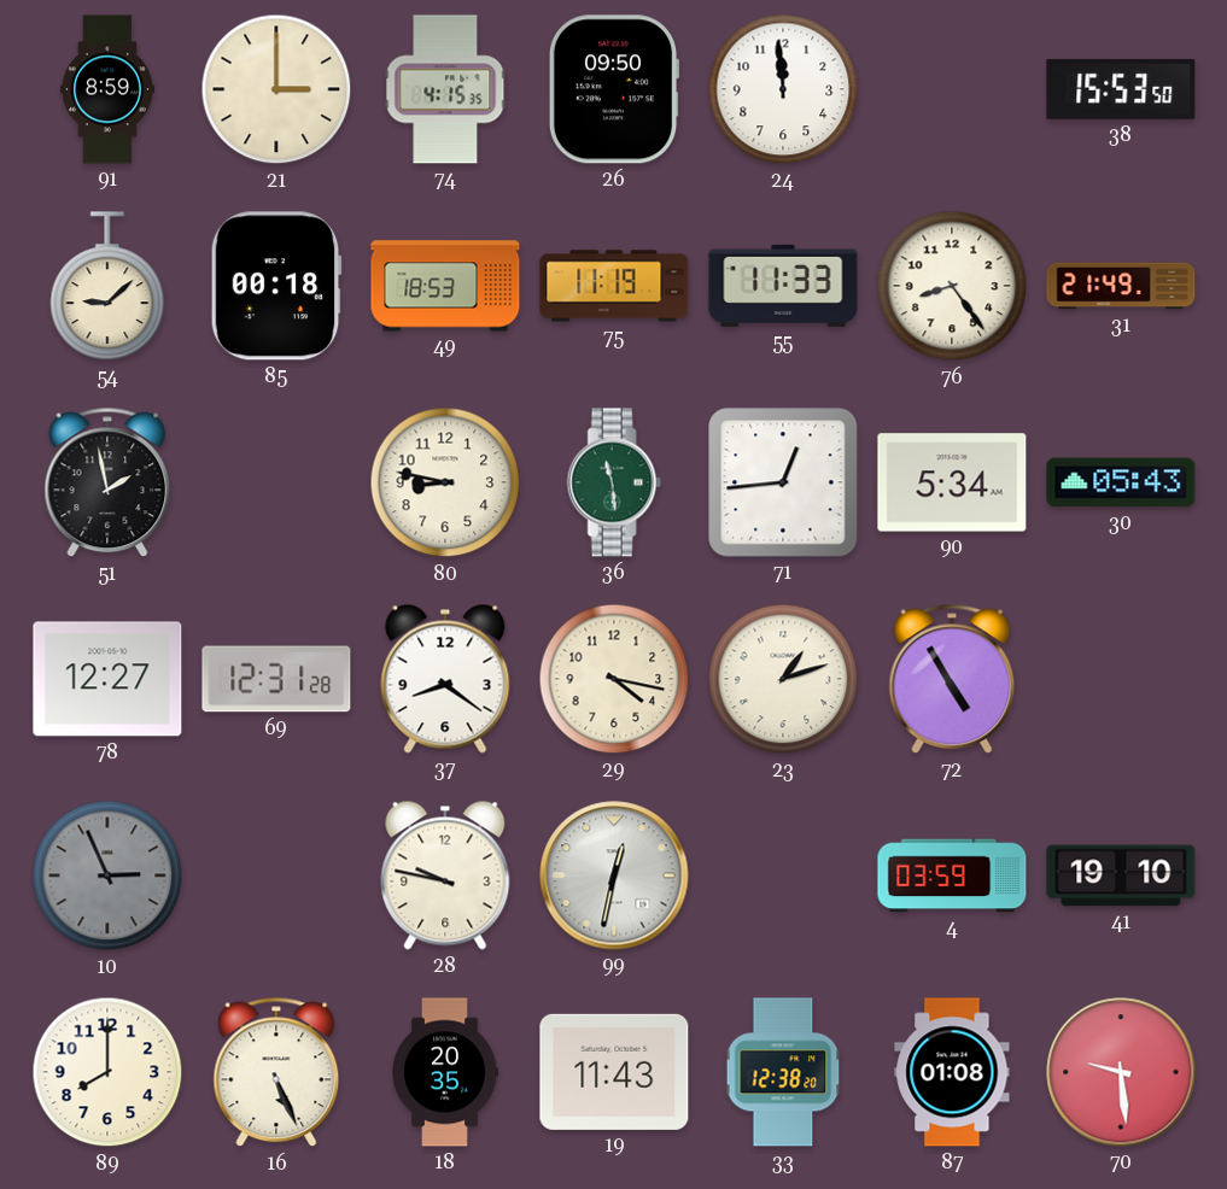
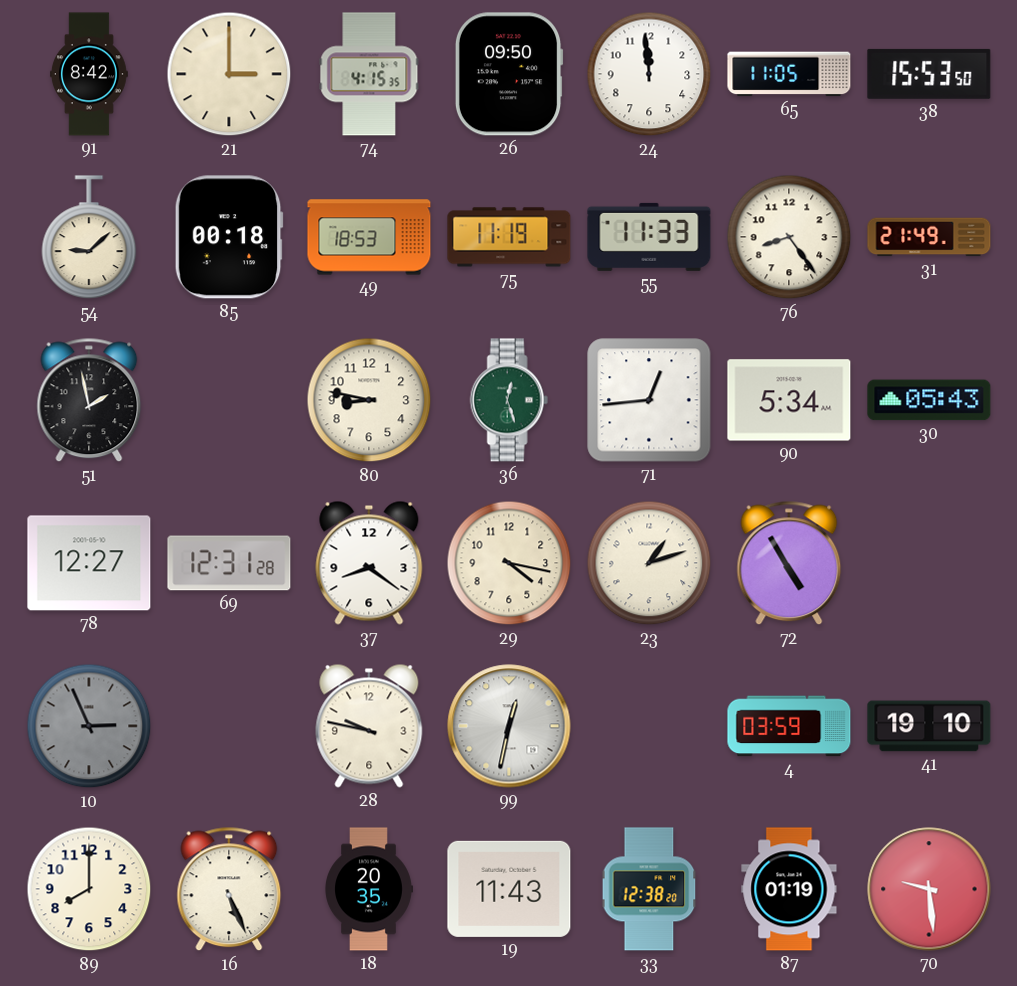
91: 8:59 -> 8:42
65: none -> 11:05
36: 11:29 -> 12:27
87: 01:08 -> 01:19
